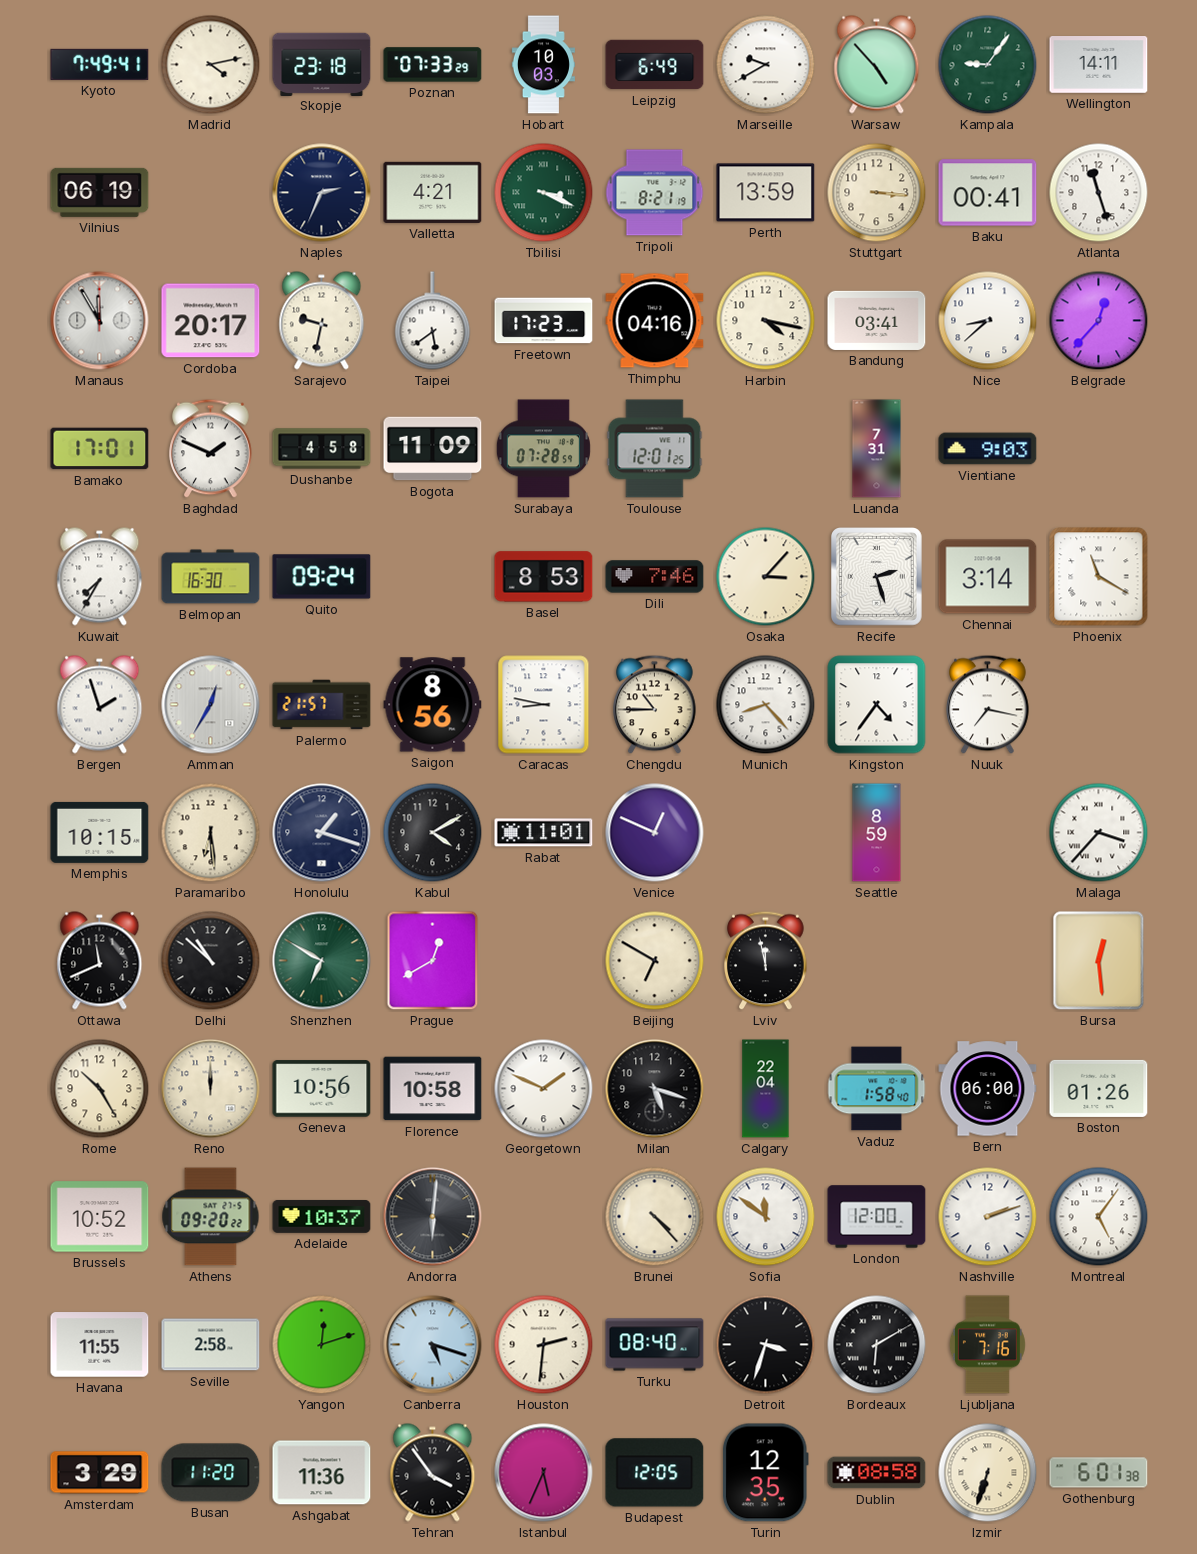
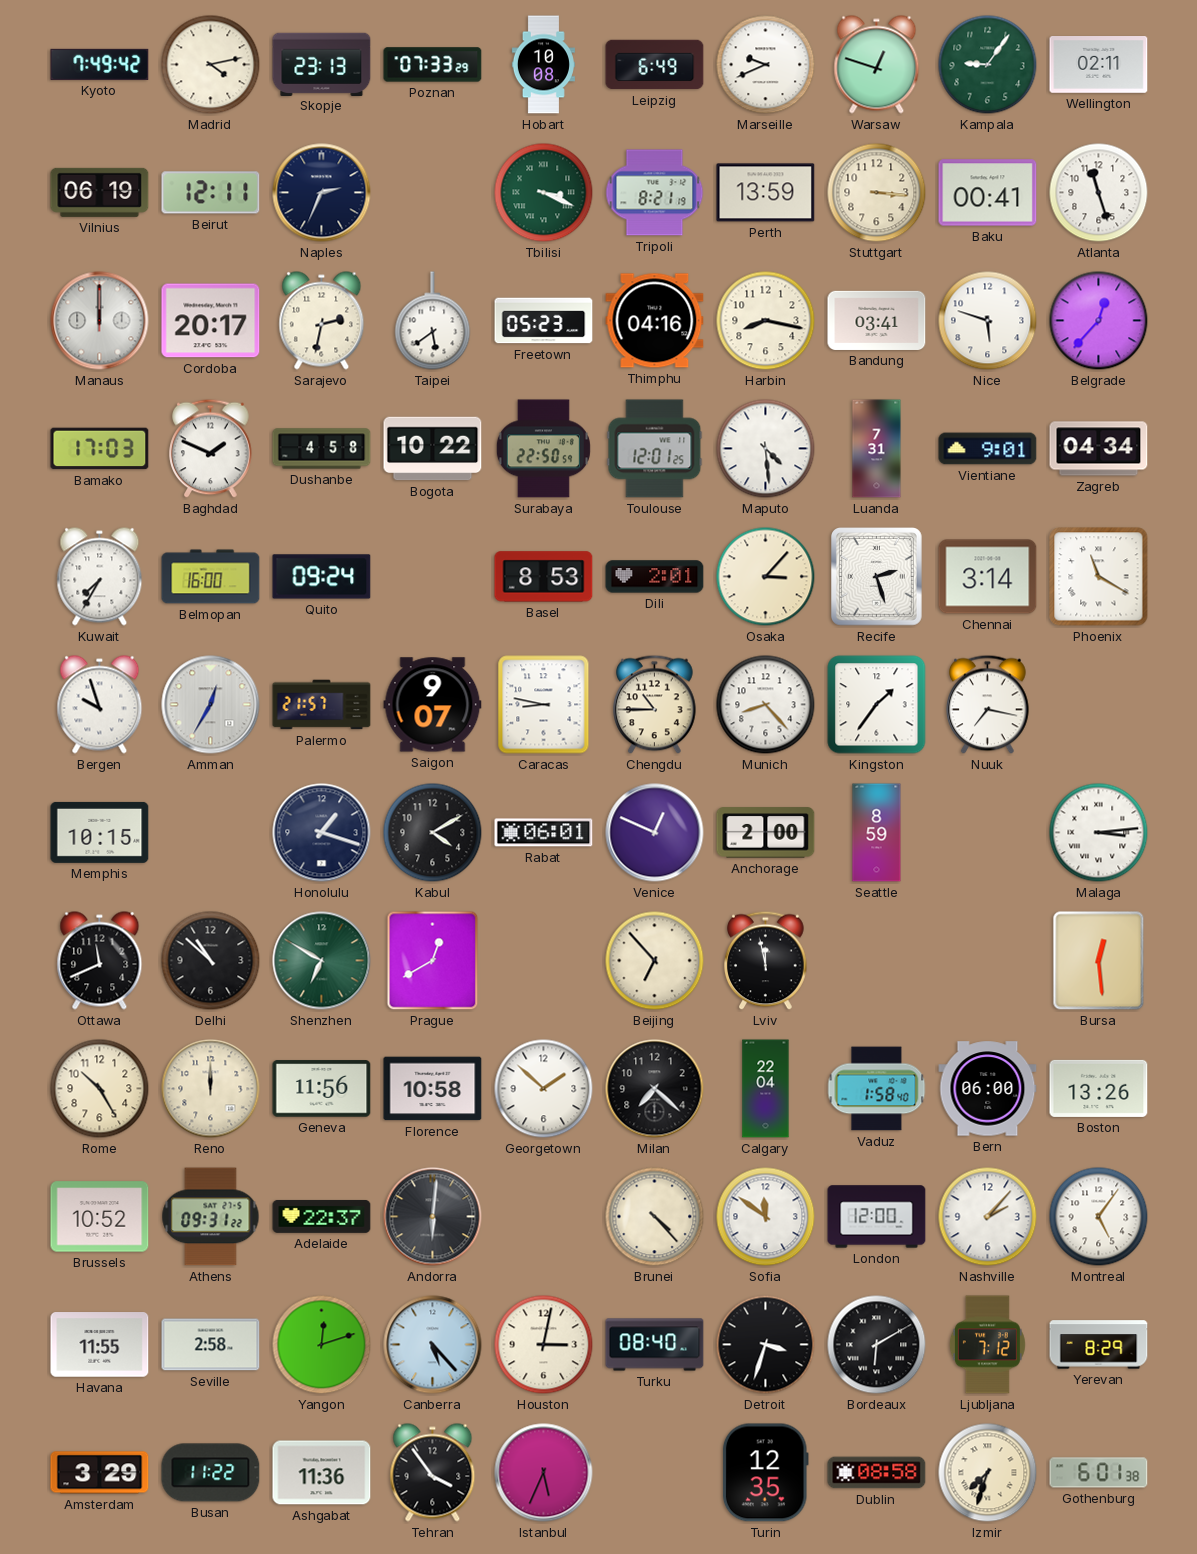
Kyoto: 7:49:41 -> 7:49:42
Skopje: 23:18 -> 23:13
Hobart: 10:03 -> 10:08
Marseille: 9:40 -> 9:41
Warsaw: 4:53 -> 12:48
Wellington: 14:11 -> 02:11
Beirut: none -> 12:11
Valletta: 4:21 -> none
Manaus: 11:55 -> 12:00
Sarajevo: 9:32 -> 2:32
Freetown: 17:23 -> 05:23
Harbin: 4:17 -> 8:17
Nice: 8:38 -> 5:48
Bamako: 17:01 -> 17:03
Bogota: 11:09 -> 10:22
Surabaya: 07:28 -> 22:50
Maputo: none -> 4:29
Vientiane: 9:03 -> 9:01
Zagreb: none -> 04:34
Belmopan: 16:30 -> 16:00
Dili: 7:46 -> 2:01
Bergen: 1:57 -> 9:57
Saigon: 8:56 -> 9:07
Kingston: 4:36 -> 1:36
Paramaribo: 6:29 -> none
Rabat: 11:01 -> 06:01
Anchorage: none -> 2:00
Malaga: 3:37 -> 3:14
Beijing: 6:50 -> 6:53
Geneva: 10:56 -> 11:56
Georgetown: 1:49 -> 1:52
Milan: 5:18 -> 7:22
Boston: 01:26 -> 13:26
Athens: 09:20 -> 09:31
Adelaide: 10:37 -> 22:37
Nashville: 2:12 -> 2:07
Canberra: 5:18 -> 5:23
Houston: 2:31 -> 3:02
Ljubljana: 7:16 -> 7:12
Yerevan: none -> 8:29
Busan: 11:20 -> 11:22
Budapest: 12:05 -> none
Izmir: 6:33 -> 7:33
